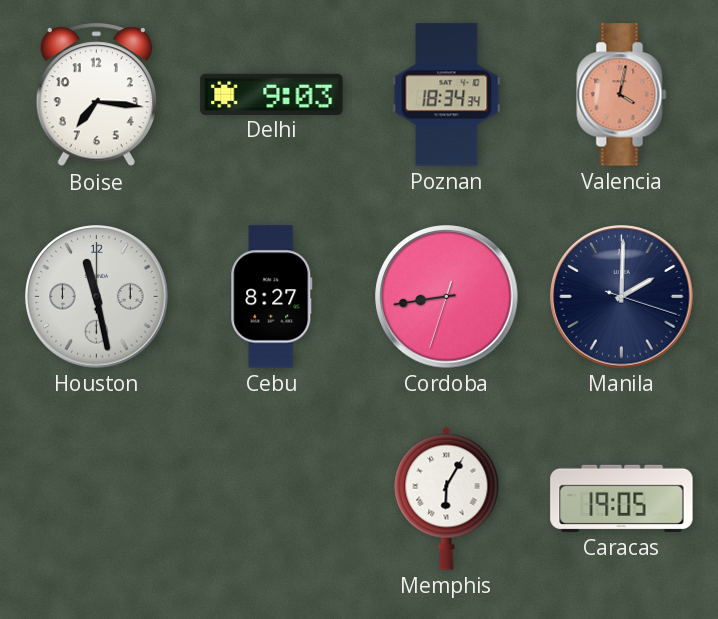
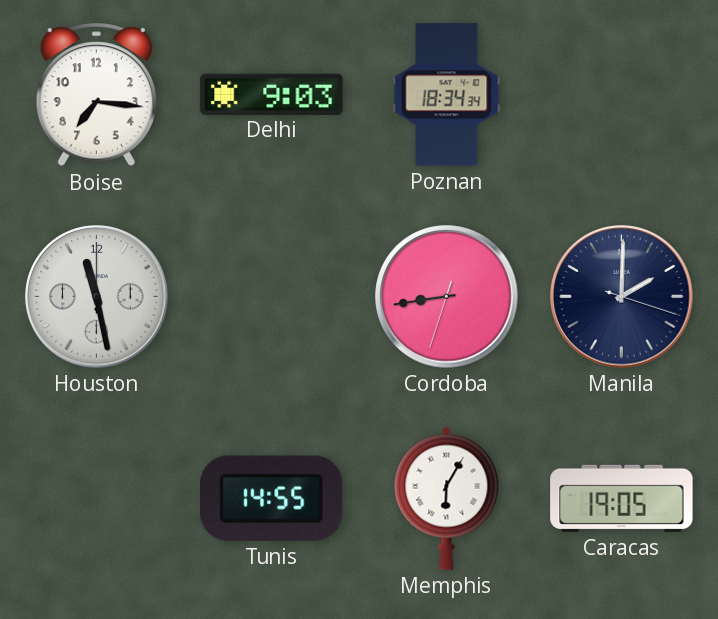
Valencia: 4:02 -> none
Cebu: 8:27 -> none
Tunis: none -> 14:55
